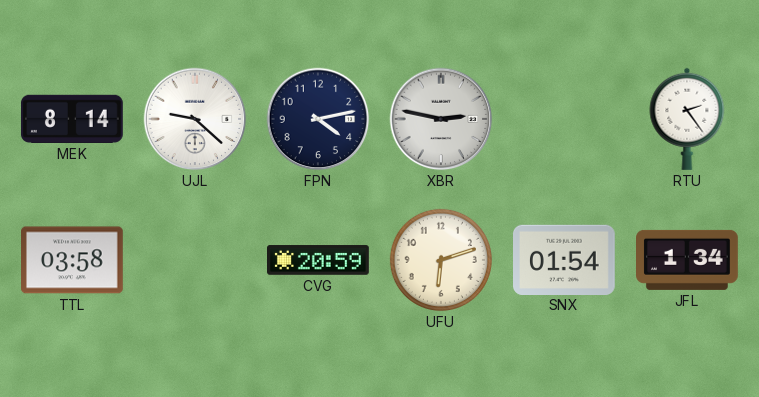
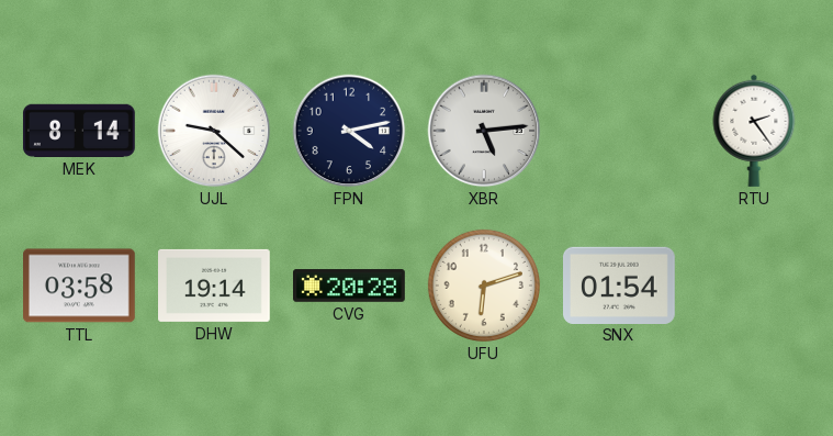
XBR: 2:47 -> 5:14
DHW: none -> 19:14
CVG: 20:59 -> 20:28
JFL: 1:34 -> none
